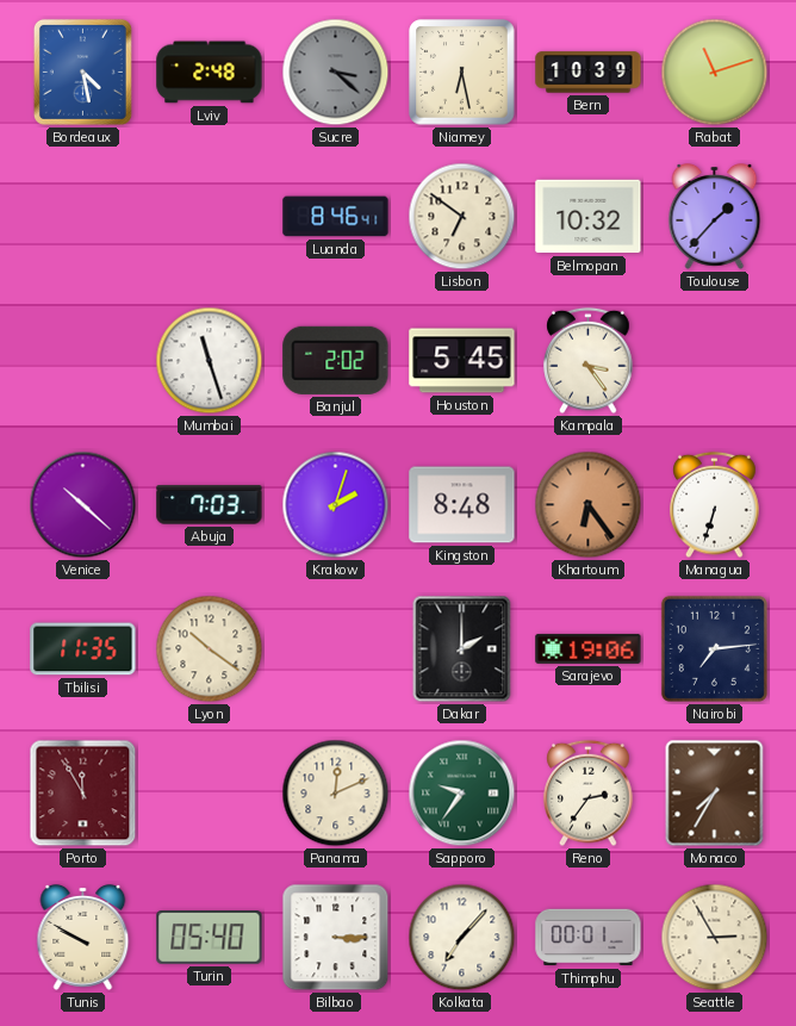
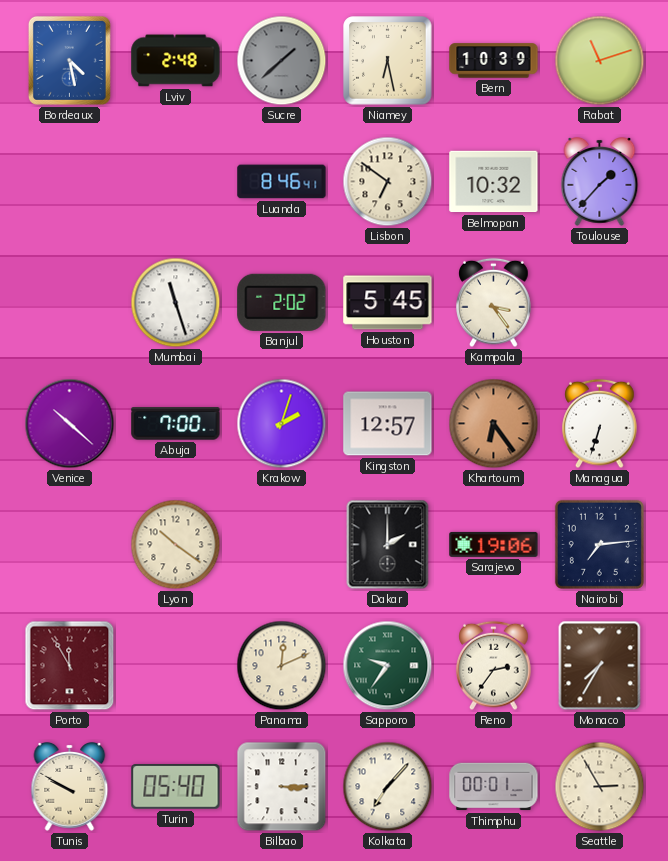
Sucre: 3:22 -> 1:38
Abuja: 7:03 -> 7:00
Kingston: 8:48 -> 12:57
Tbilisi: 11:35 -> none
